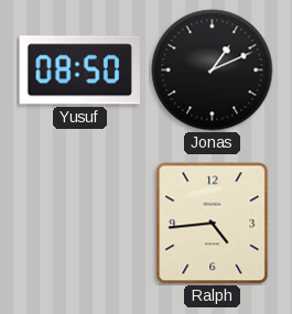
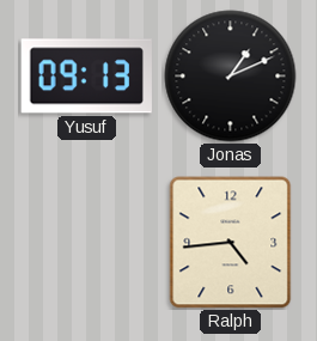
Yusuf: 08:50 -> 09:13
